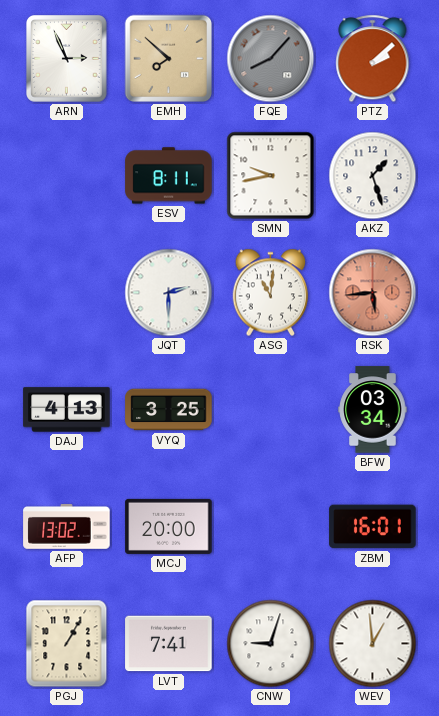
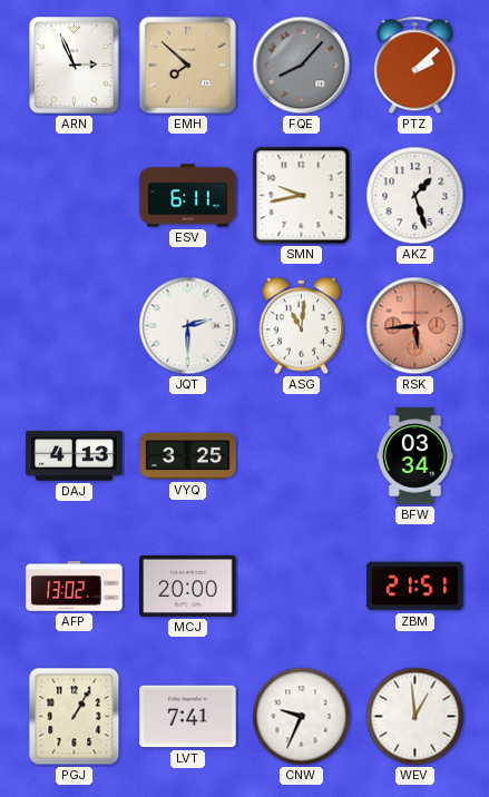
ESV: 8:11 -> 6:11
ZBM: 16:01 -> 21:51
CNW: 9:03 -> 9:34
